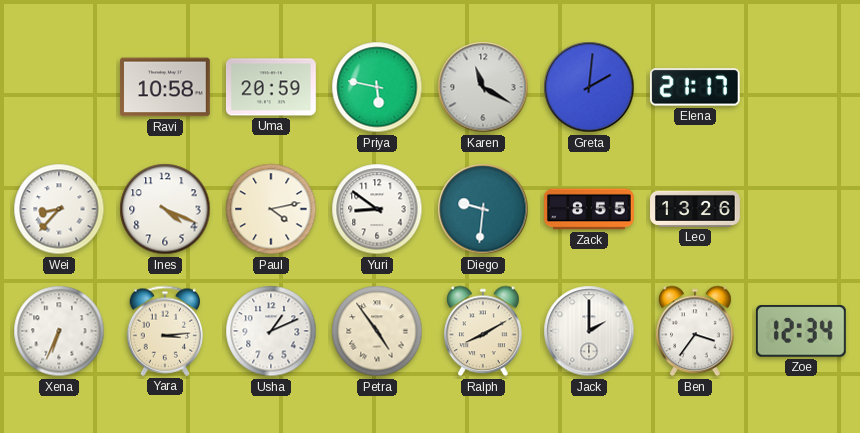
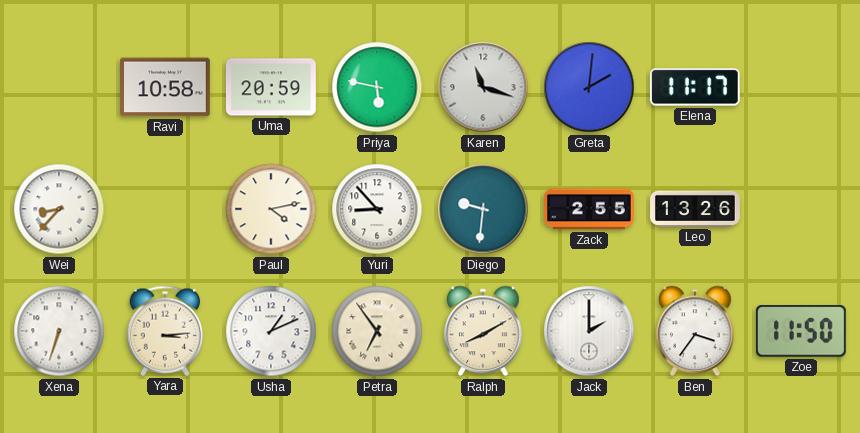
Karen: 11:20 -> 11:18
Elena: 21:17 -> 11:17
Ines: 4:19 -> none
Yuri: 8:51 -> 8:53
Zack: 8:55 -> 2:55
Xena: 6:34 -> 6:33
Petra: 4:54 -> 6:54
Zoe: 12:34 -> 11:50
